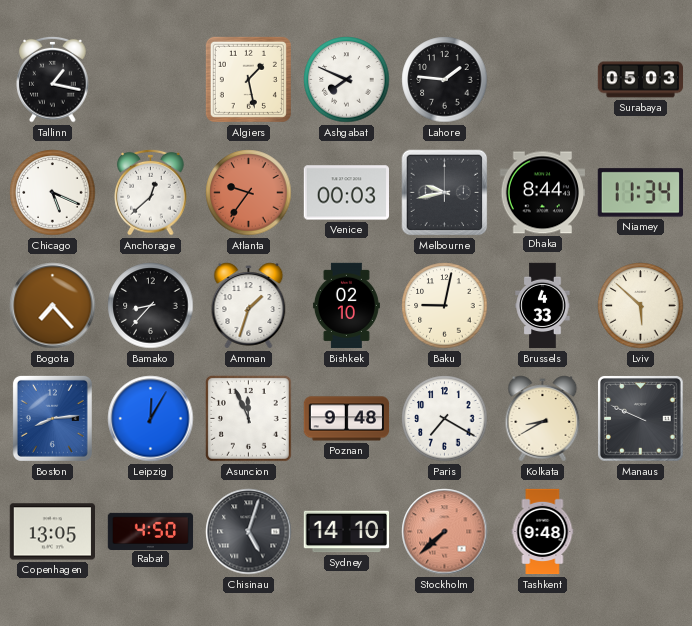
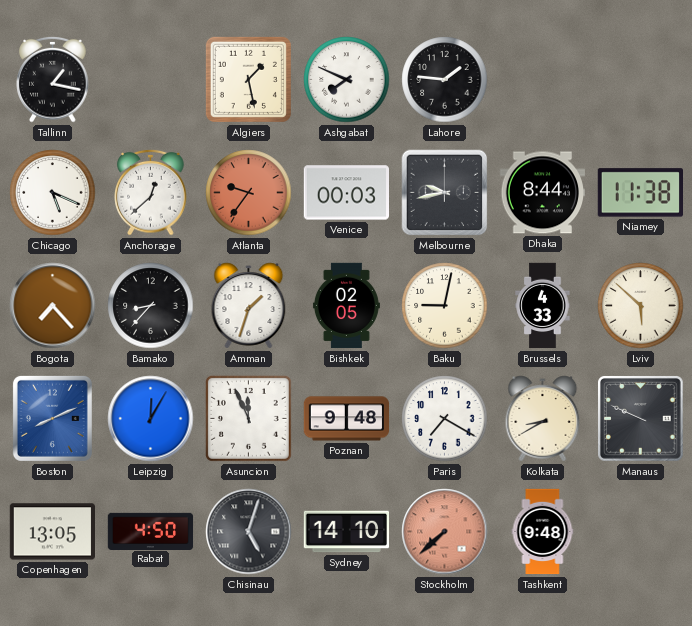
Surabaya: 05:03 -> none
Niamey: 11:34 -> 11:38
Bishkek: 02:10 -> 02:05
Boston: 8:14 -> 8:11
